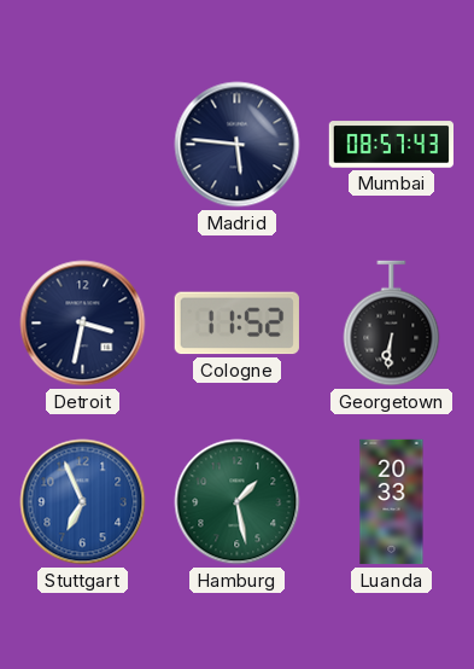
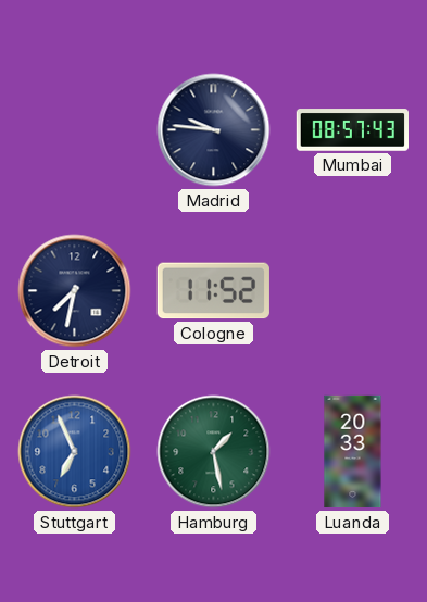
Madrid: 5:46 -> 9:46
Detroit: 3:32 -> 7:32
Georgetown: 6:31 -> none
